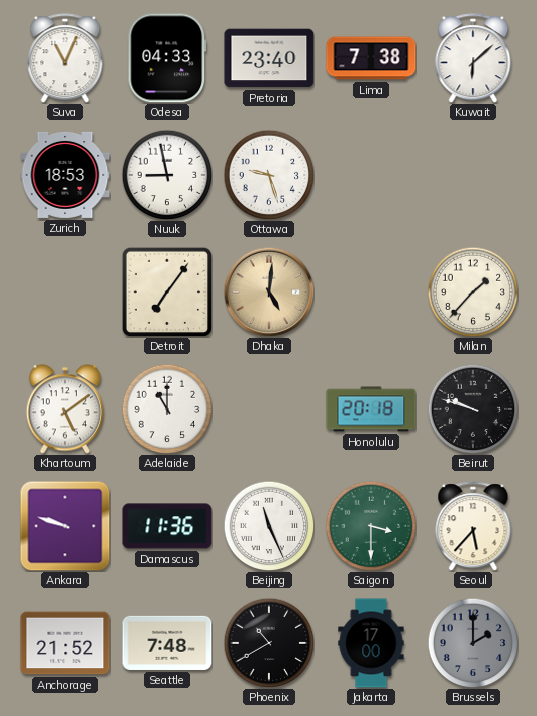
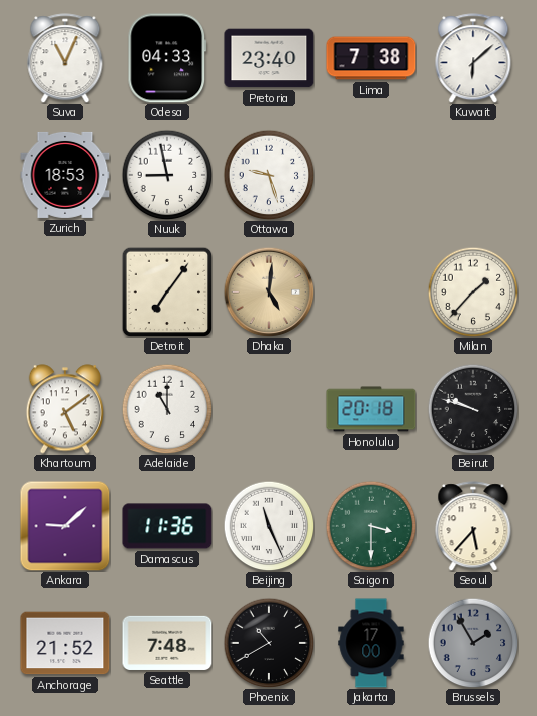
Ankara: 9:48 -> 9:08
Brussels: 2:00 -> 1:55
